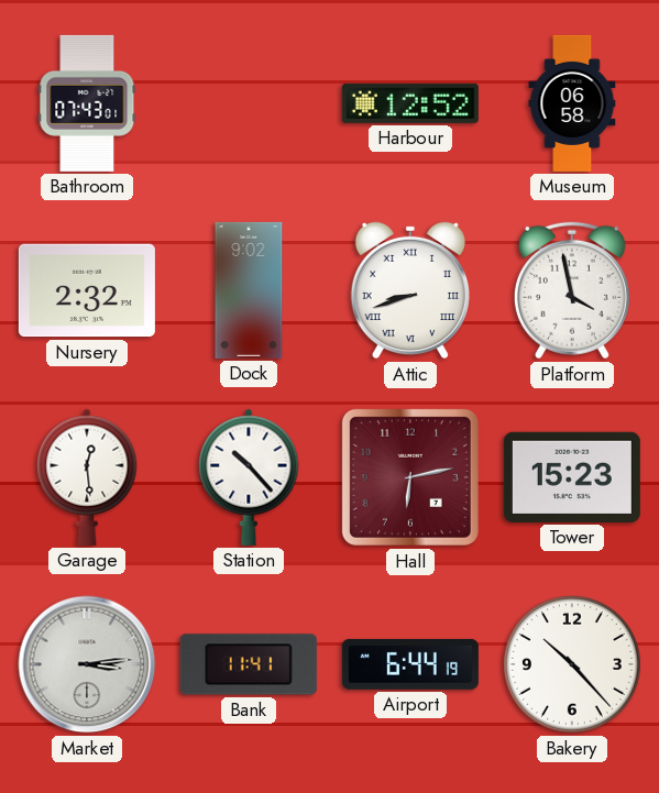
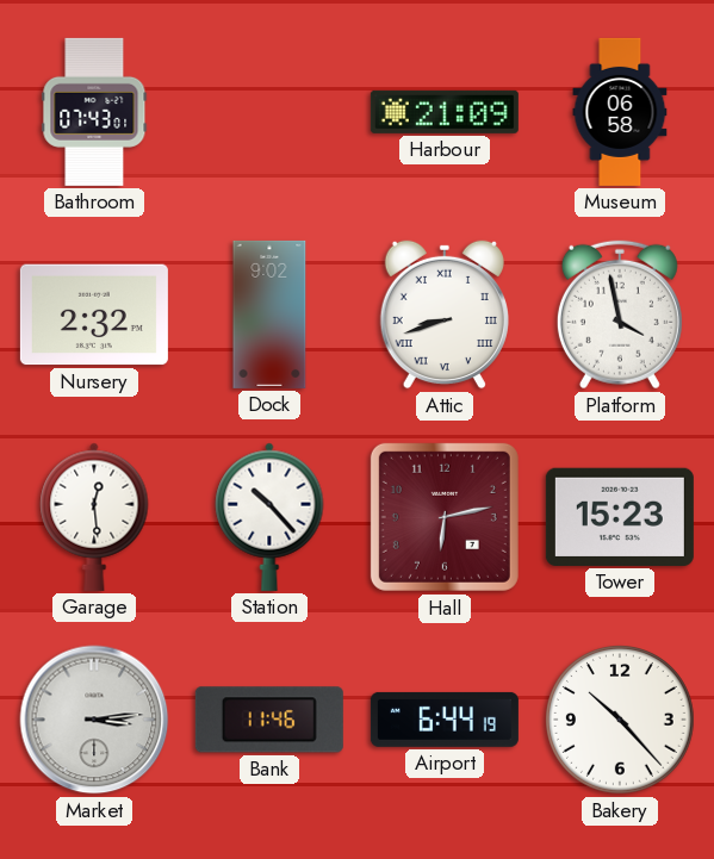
Harbour: 12:52 -> 21:09
Bank: 11:41 -> 11:46
